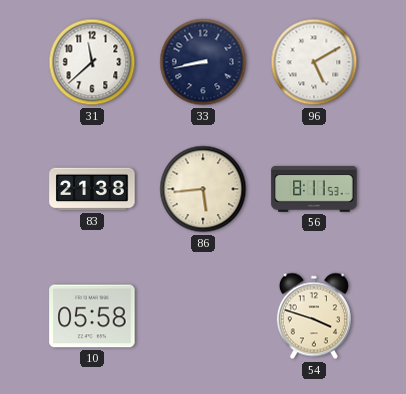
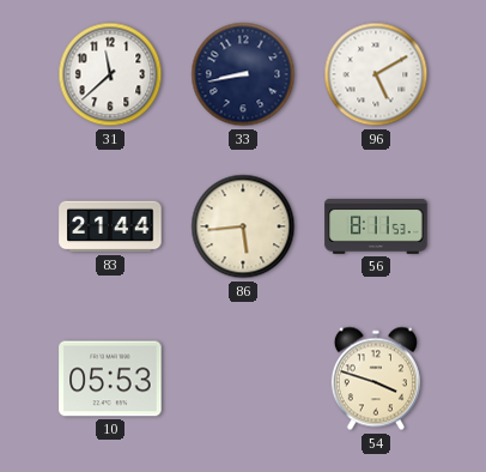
83: 21:38 -> 21:44
10: 05:58 -> 05:53
